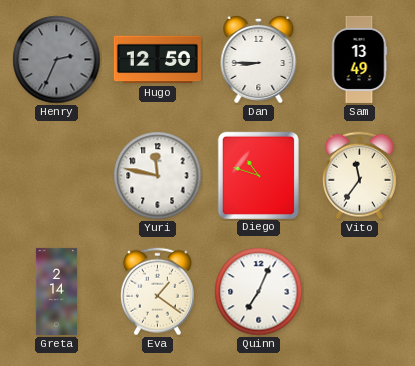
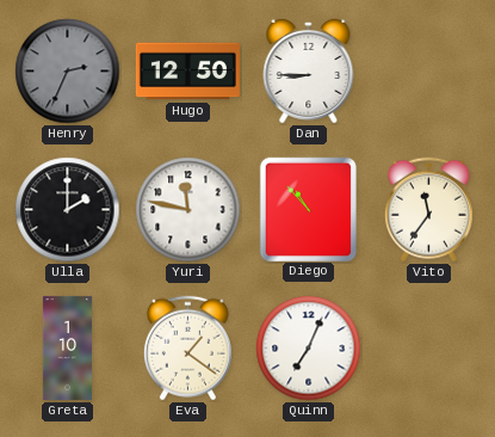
Sam: 13:49 -> none
Ulla: none -> 2:00
Diego: 10:48 -> 10:53
Greta: 2:14 -> 1:10
